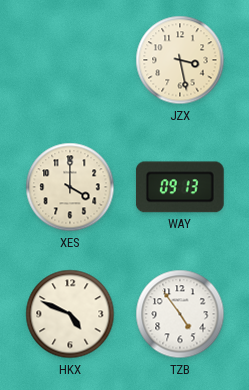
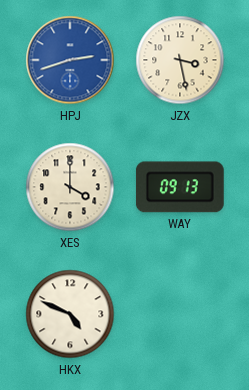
HPJ: none -> 2:42
TZB: 4:54 -> none
